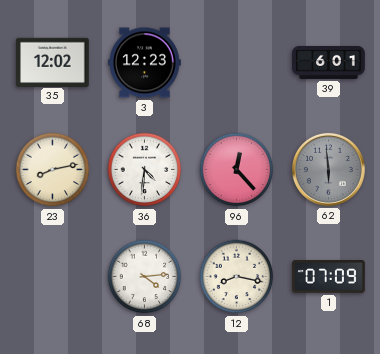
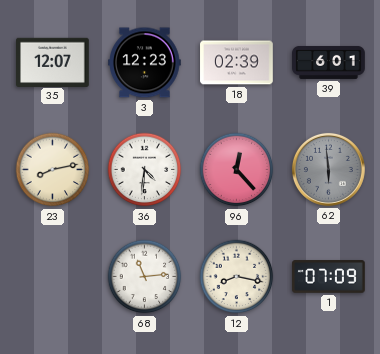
35: 12:02 -> 12:07
18: none -> 02:39
68: 4:14 -> 11:14
